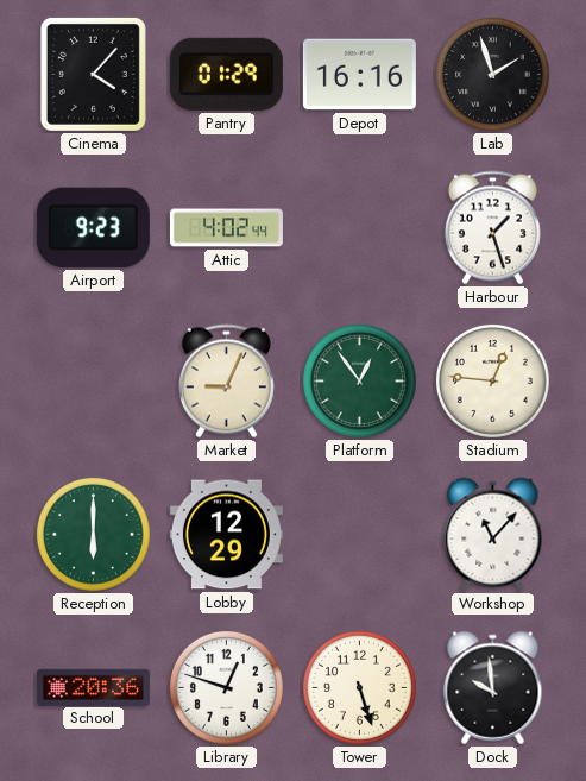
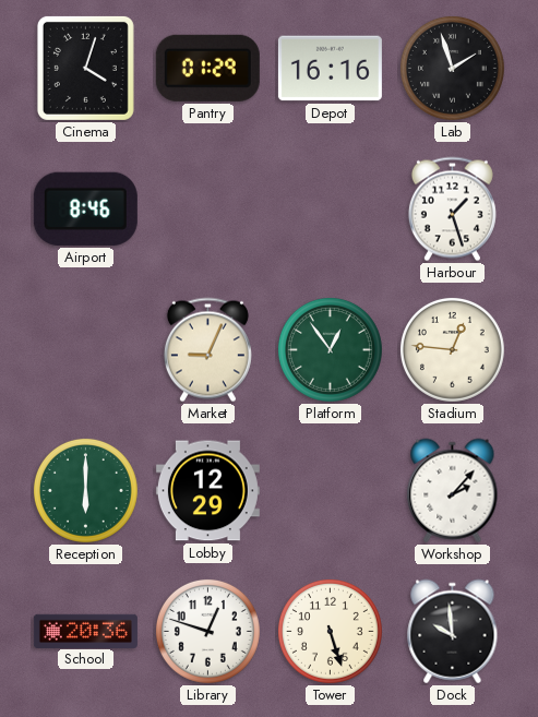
Cinema: 4:07 -> 4:03
Airport: 9:23 -> 8:46
Attic: 4:02 -> none
Workshop: 11:07 -> 2:07
